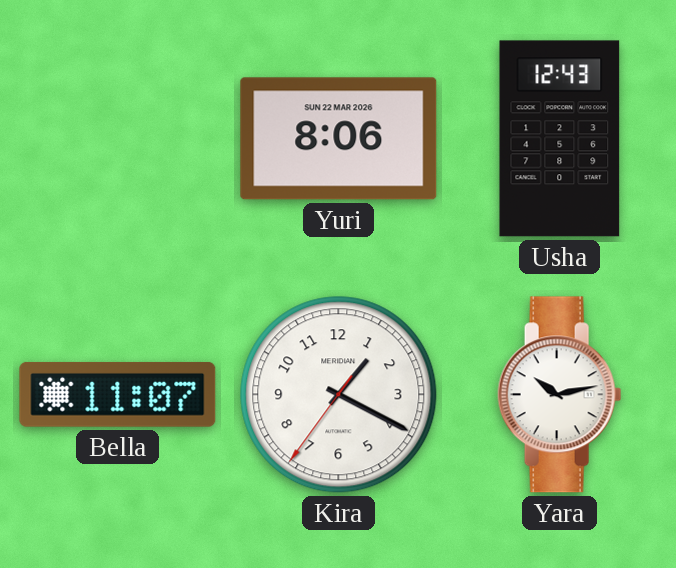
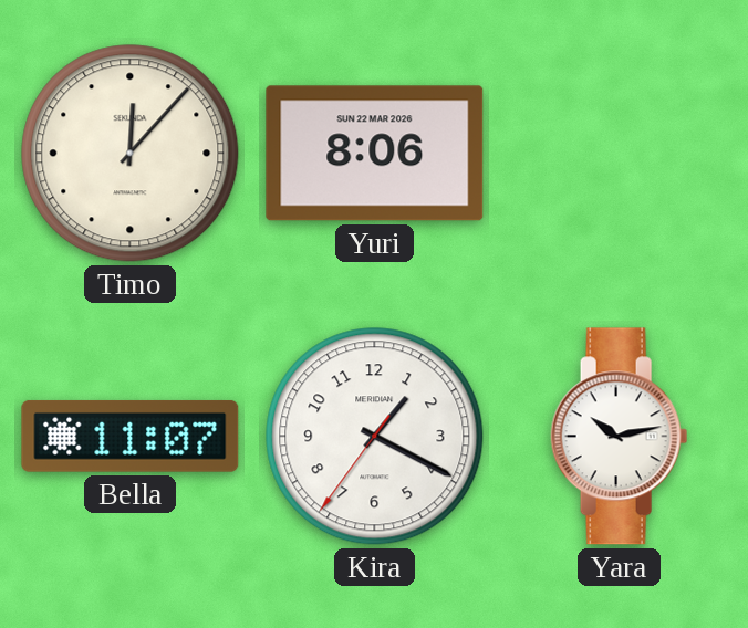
Timo: none -> 12:07
Usha: 12:43 -> none
